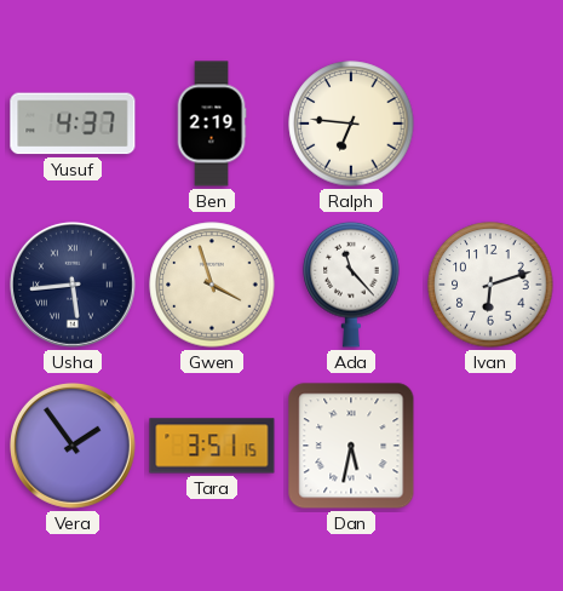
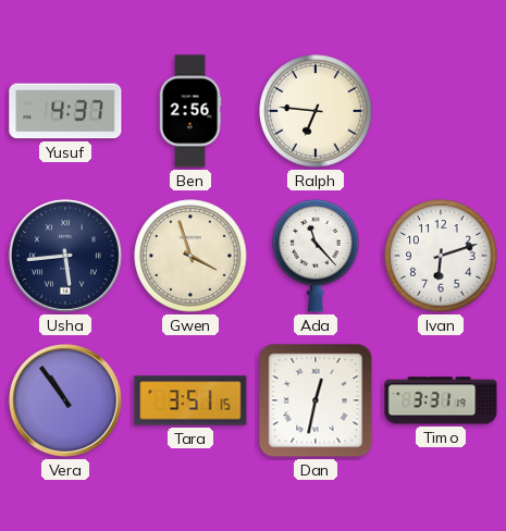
Ben: 2:19 -> 2:56
Vera: 1:54 -> 10:54
Dan: 5:32 -> 12:32
Timo: none -> 3:31
